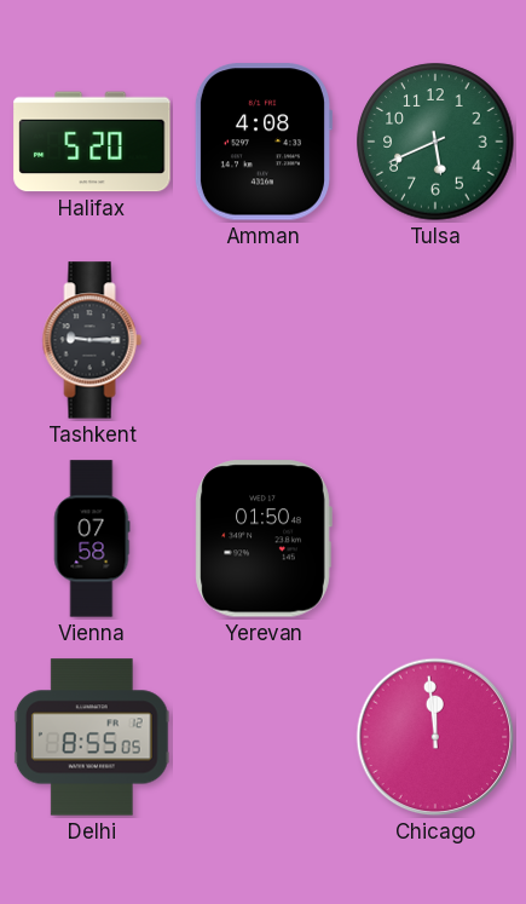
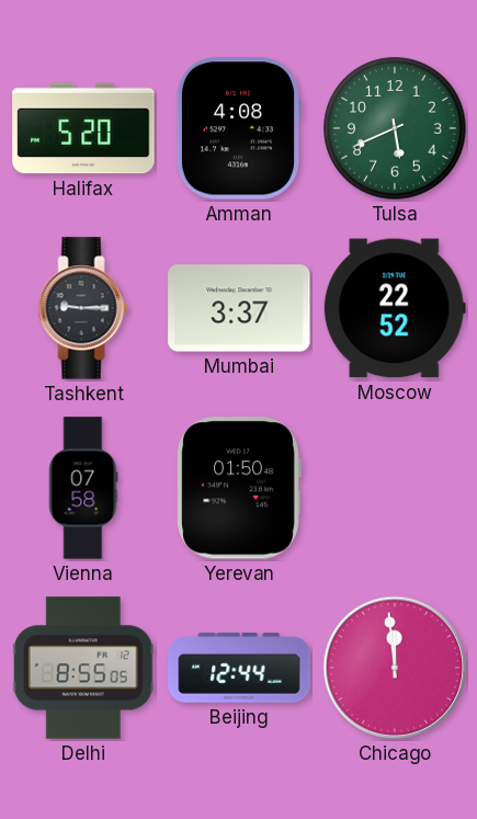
Mumbai: none -> 3:37
Moscow: none -> 22:52
Beijing: none -> 12:44
